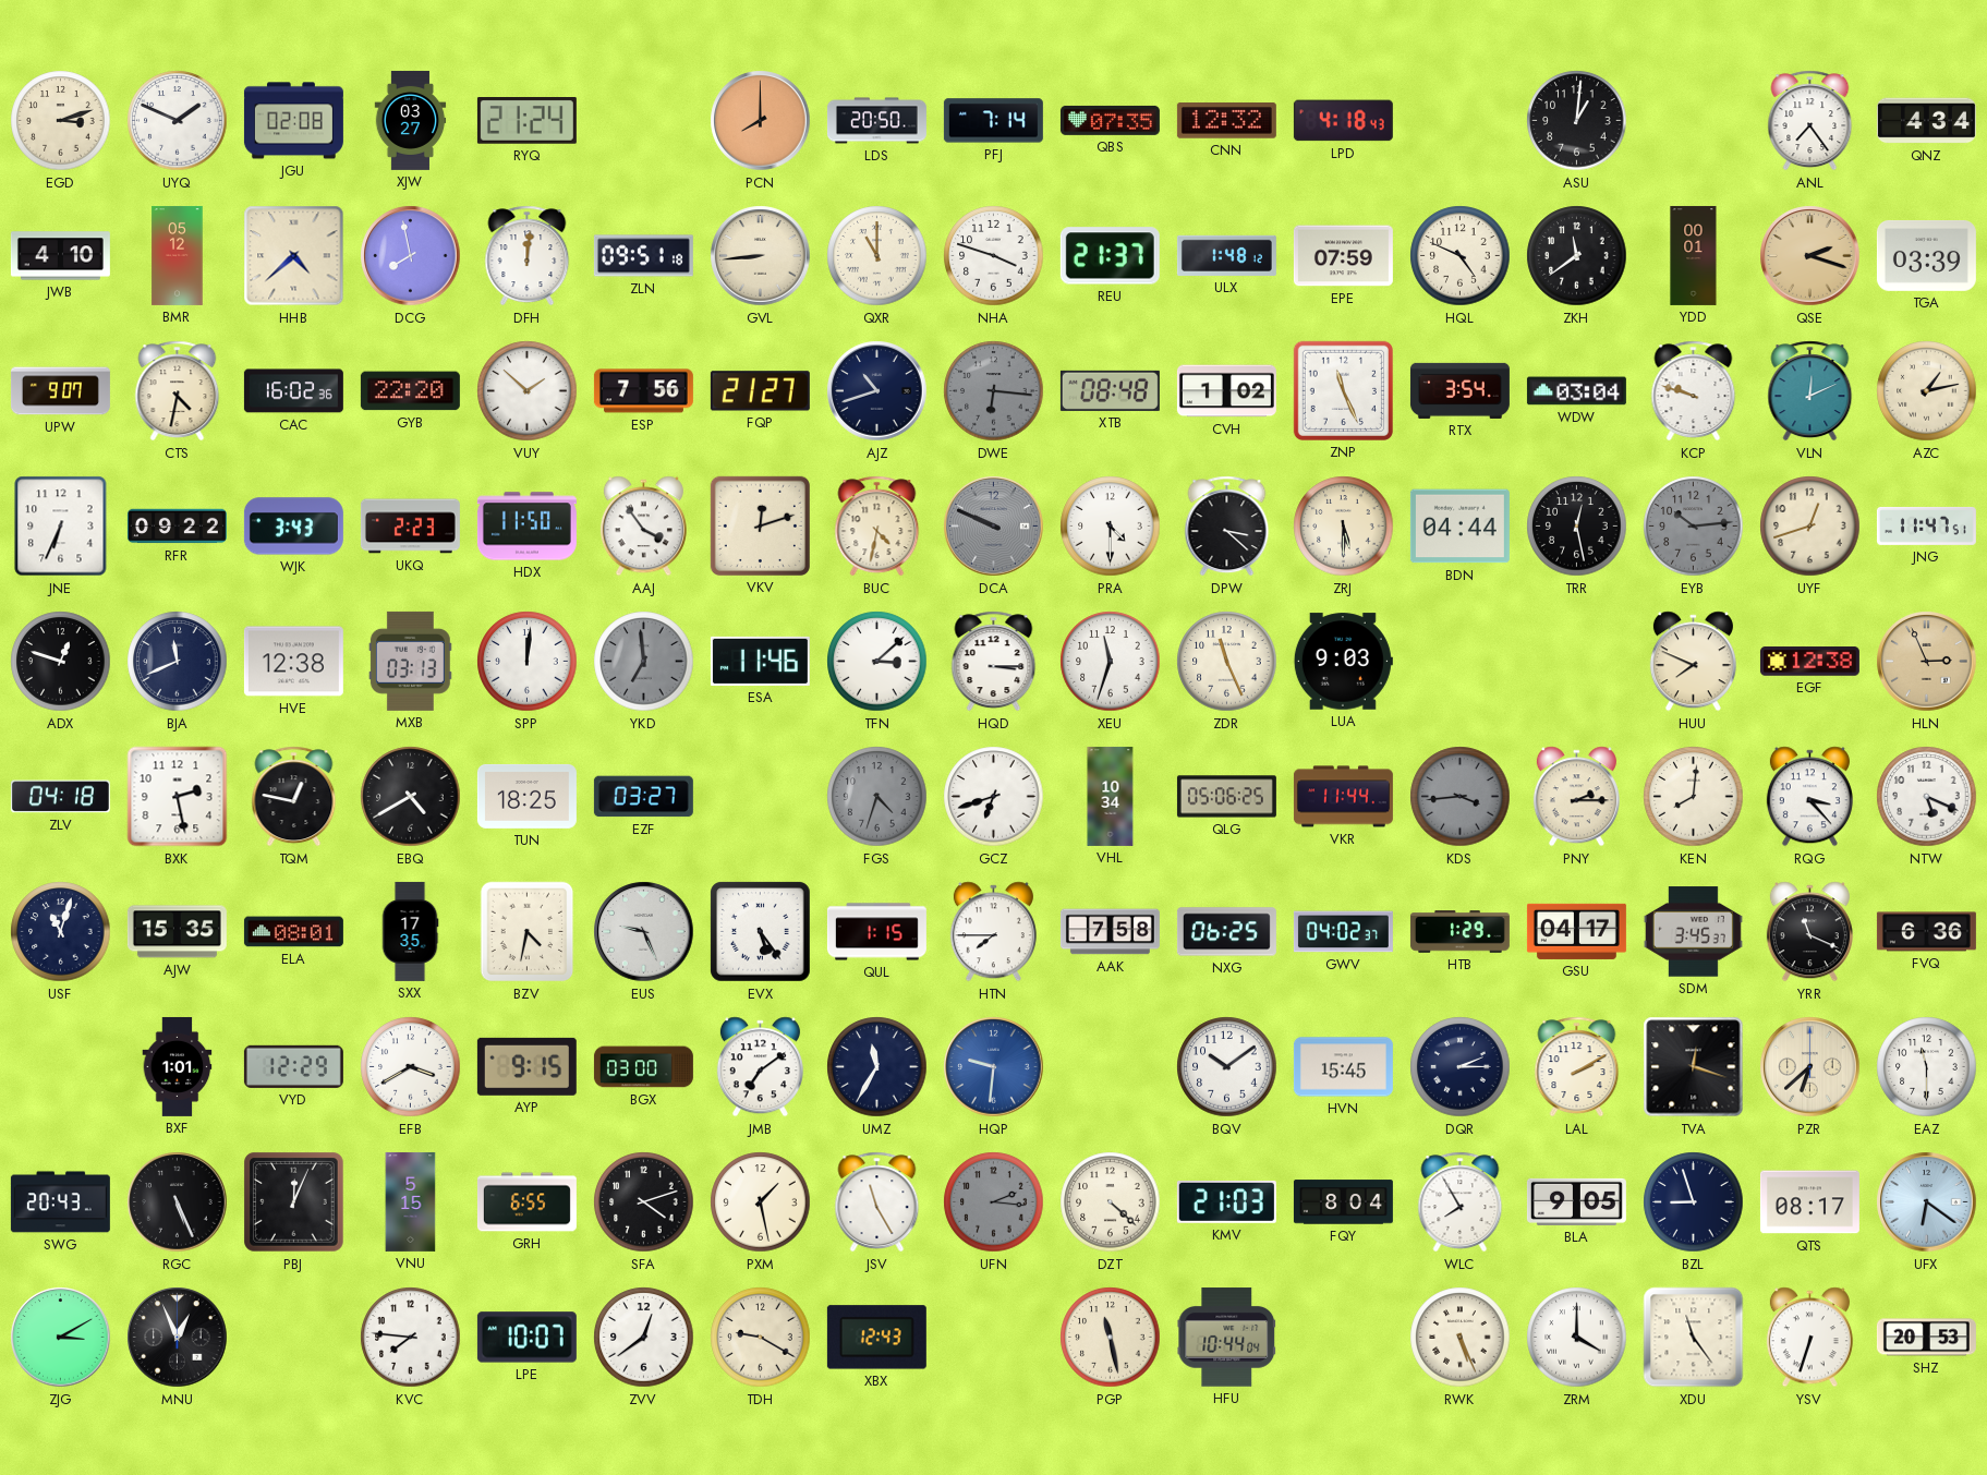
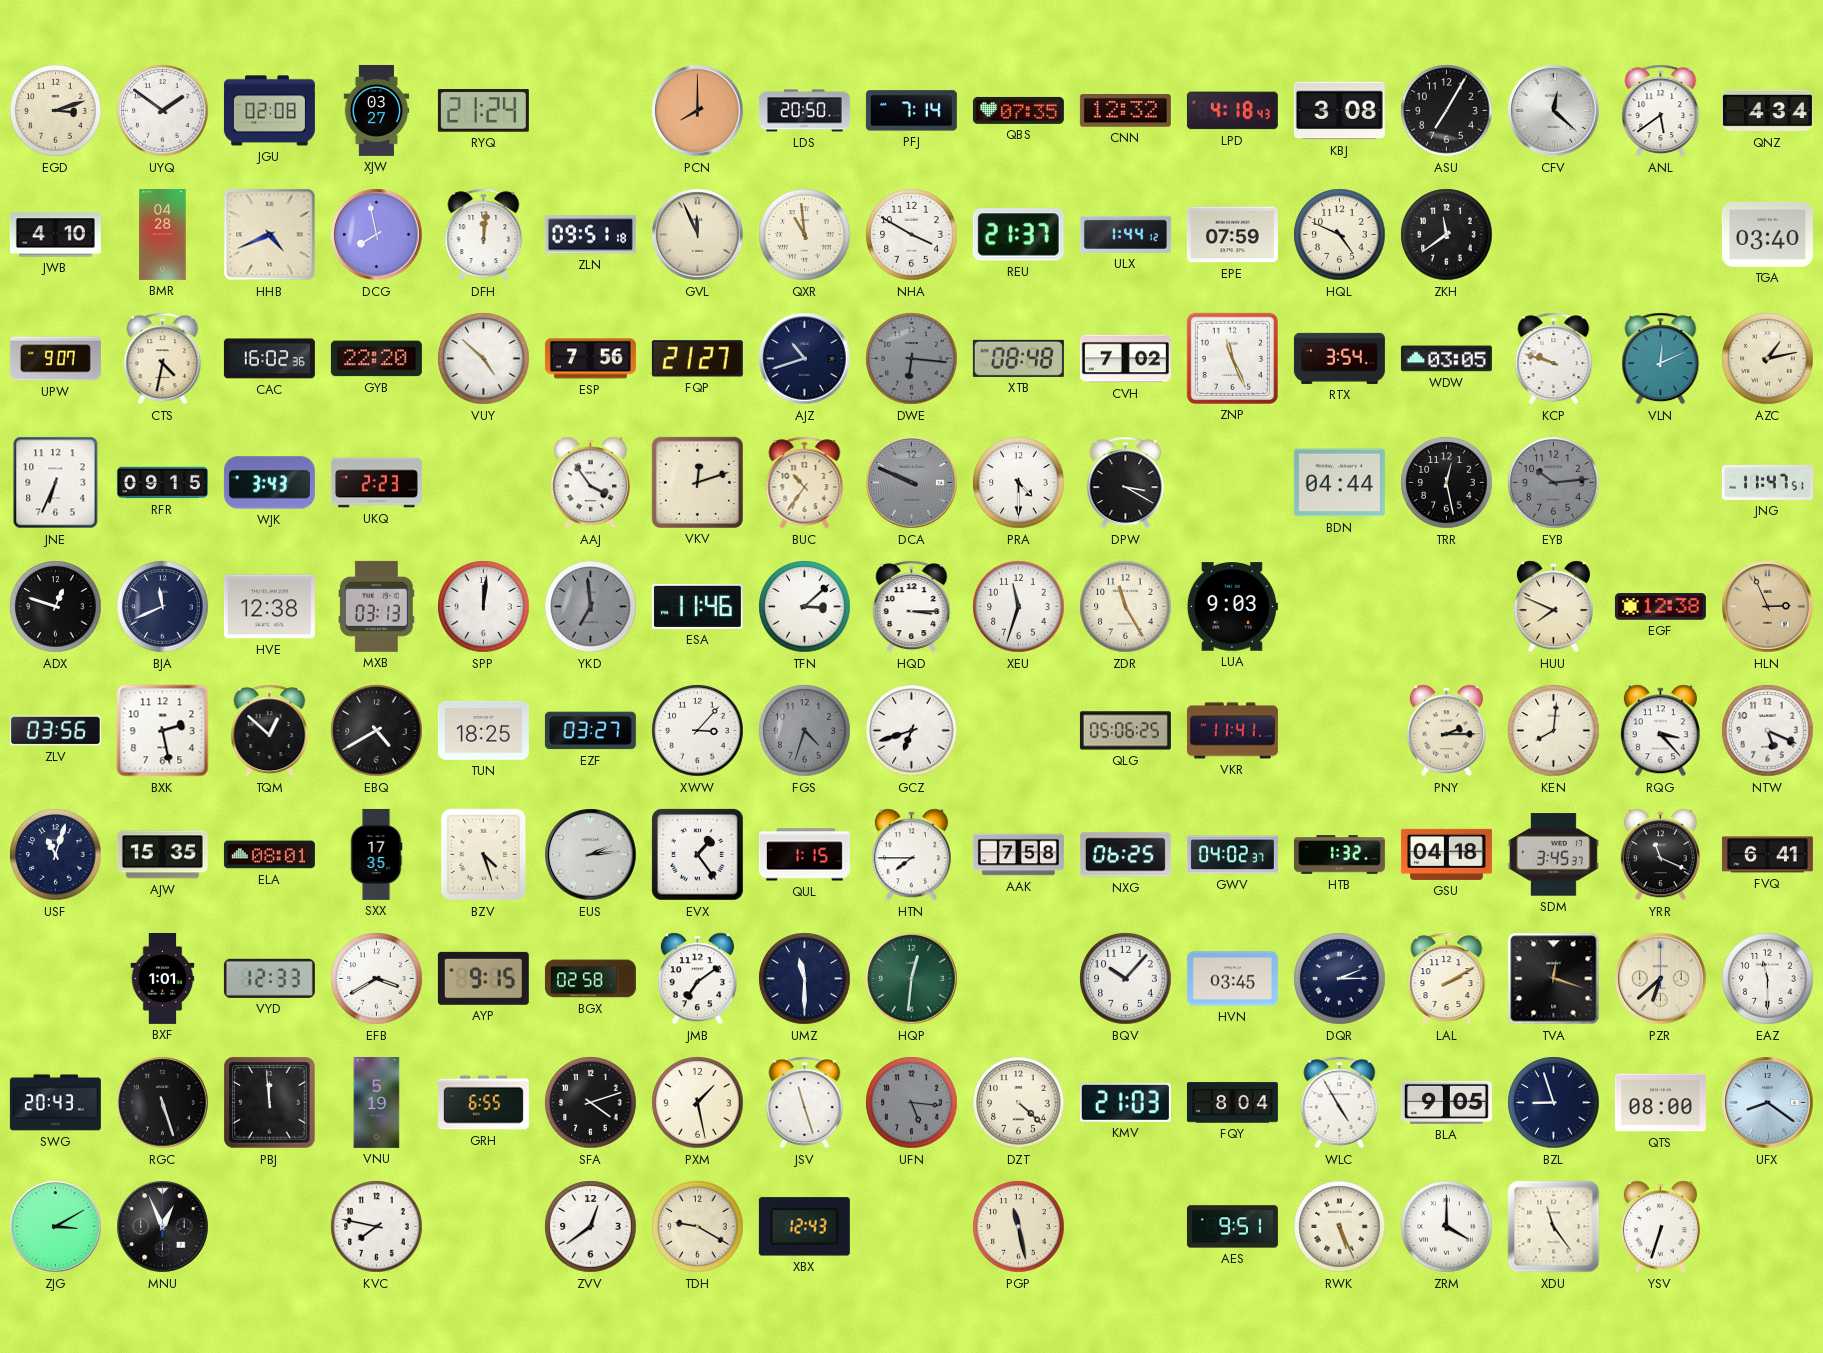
UYQ: 1:49 -> 1:51
KBJ: none -> 3:08
ASU: 1:01 -> 7:05
CFV: none -> 12:22
ANL: 7:24 -> 5:39
BMR: 05:12 -> 04:28
HHB: 4:38 -> 4:41
GVL: 8:44 -> 11:56
QXR: 11:00 -> 10:59
NHA: 3:48 -> 3:50
ULX: 1:48 -> 1:44
YDD: 00:01 -> none
QSE: 2:18 -> none
TGA: 03:39 -> 03:40
VUY: 1:52 -> 4:52
CVH: 1:02 -> 7:02
WDW: 03:04 -> 03:05
RFR: 09:22 -> 09:15
HDX: 11:50 -> none
BUC: 4:32 -> 10:36
DPW: 3:22 -> 3:20
ZRJ: 5:30 -> none
UYF: 12:42 -> none
ZDR: 11:26 -> 11:25
ZLV: 04:18 -> 03:56
TQM: 12:47 -> 12:52
XWW: none -> 3:07
VHL: 10:34 -> none
VKR: 11:44 -> 11:41
KDS: 3:44 -> none
BZV: 4:32 -> 4:27
EUS: 9:26 -> 2:14
EVX: 5:24 -> 1:24
HTB: 1:29 -> 1:32
GSU: 04:17 -> 04:18
FVQ: 6:36 -> 6:41
VYD: 12:29 -> 12:33
BGX: 03:00 -> 02:58
UMZ: 11:35 -> 11:30
HQP: 9:31 -> 12:31
HQP dial: blue -> green
BQV: 10:09 -> 10:07
HVN: 15:45 -> 03:45
RGC: 5:26 -> 5:27
PBJ: 12:04 -> 11:59
VNU: 5:15 -> 5:19
JSV: 11:25 -> 11:27
UFN: 2:16 -> 5:16
WLC: 7:55 -> 4:55
QTS: 08:17 -> 08:00
UFX: 6:21 -> 8:21
KVC: 7:46 -> 7:47
LPE: 10:07 -> none
HFU: 10:44 -> none
AES: none -> 9:51
SHZ: 20:53 -> none
